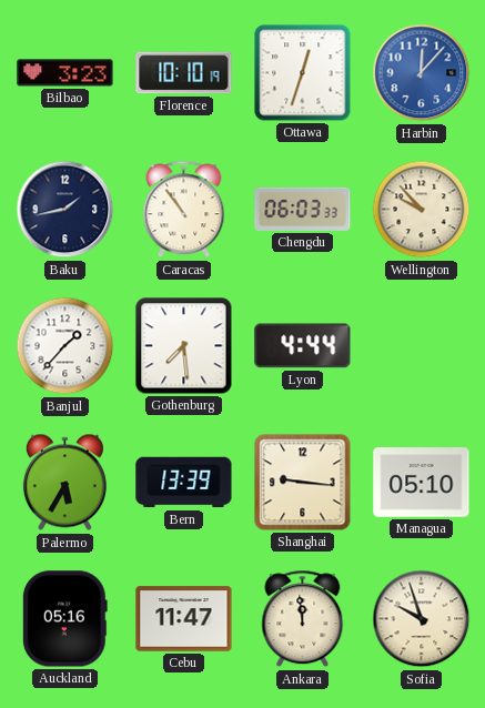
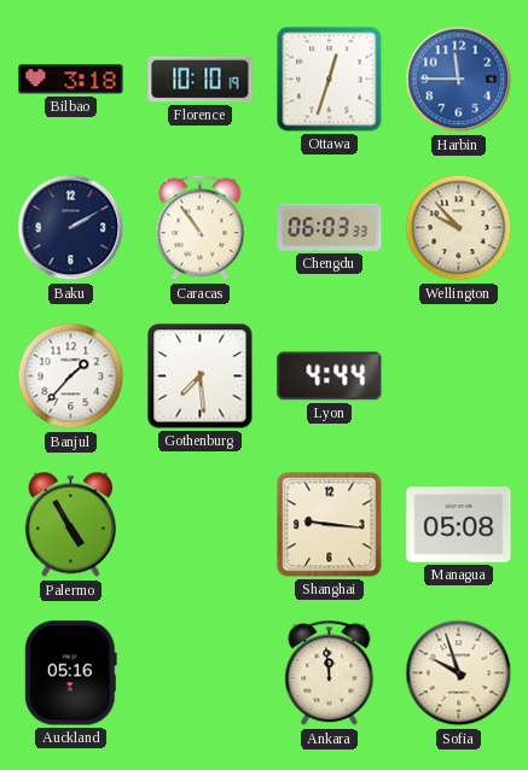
Bilbao: 3:23 -> 3:18
Harbin: 12:07 -> 11:45
Baku: 1:43 -> 2:10
Palermo: 5:35 -> 4:55
Bern: 13:39 -> none
Managua: 05:10 -> 05:08
Cebu: 11:47 -> none
